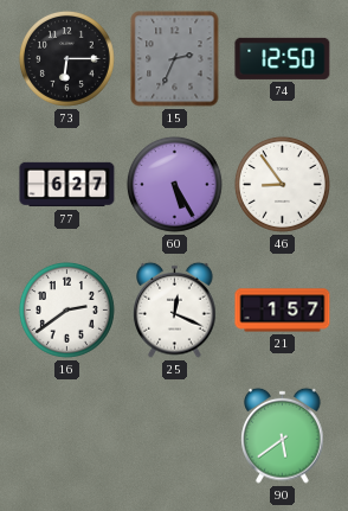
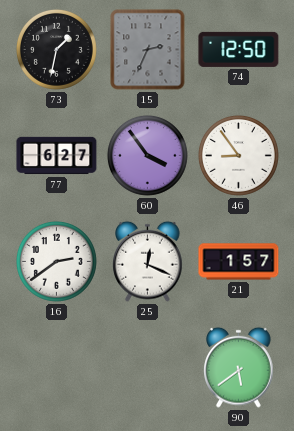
73: 6:15 -> 1:32
60: 5:25 -> 3:54
